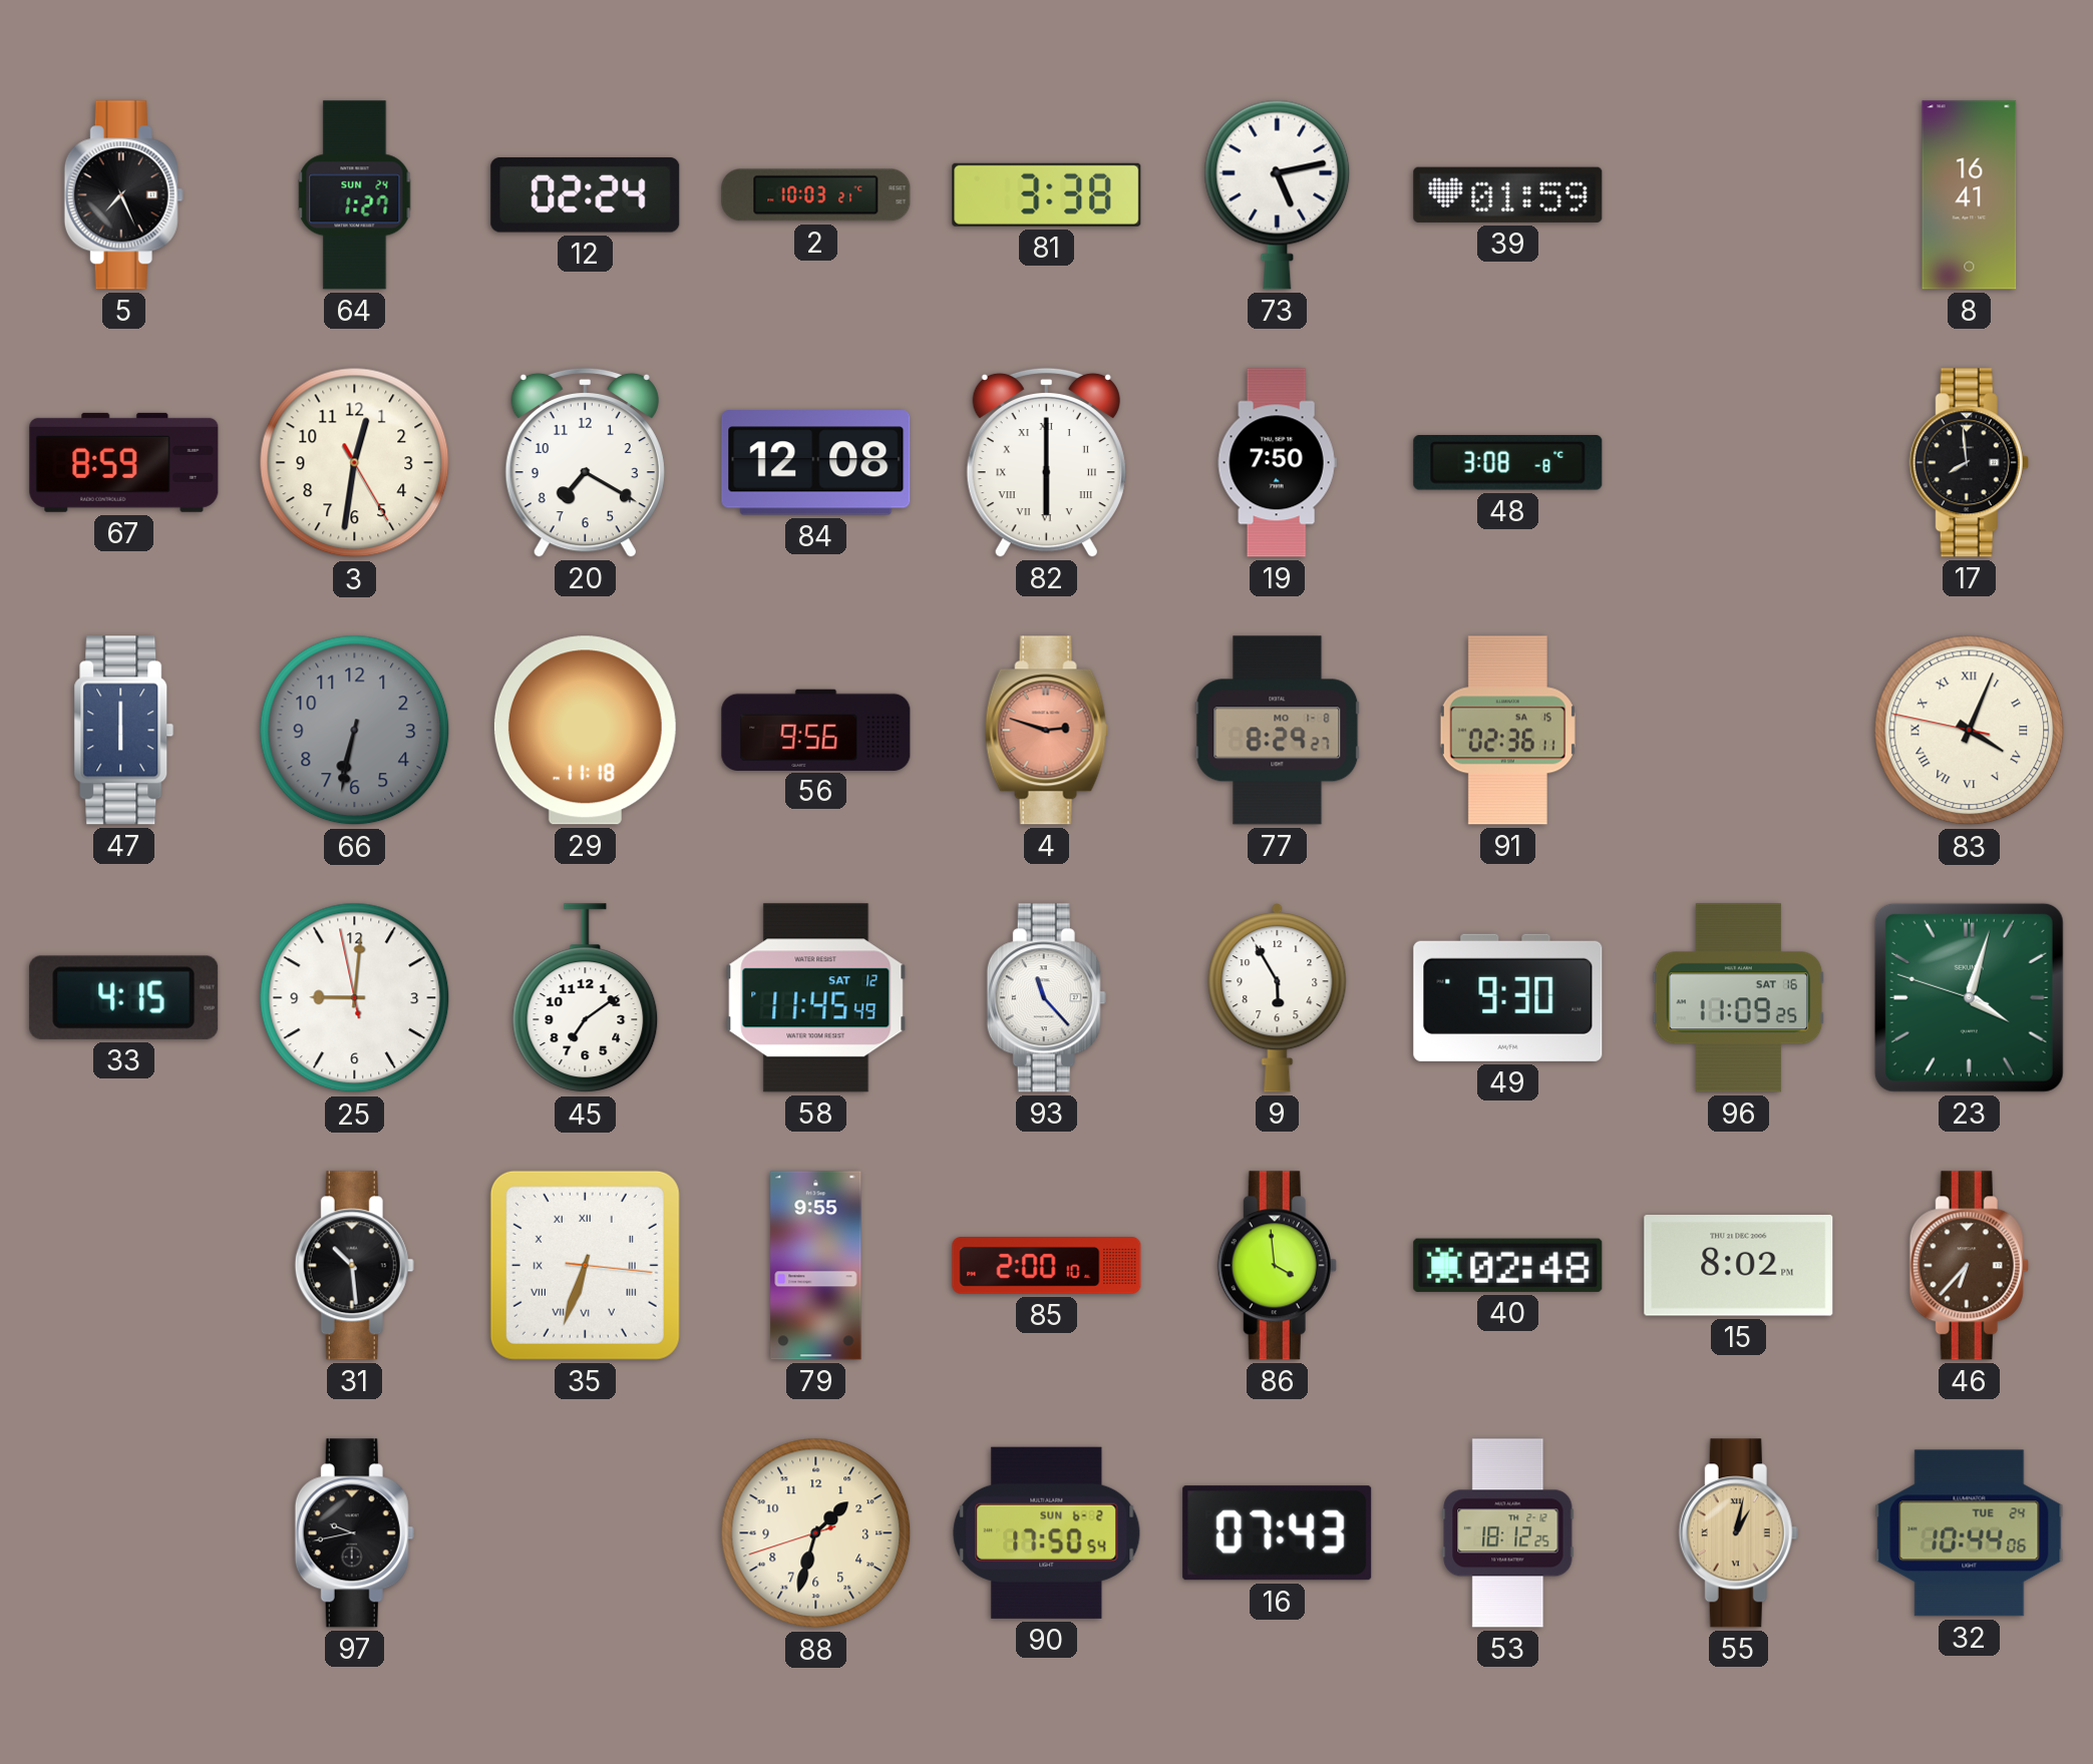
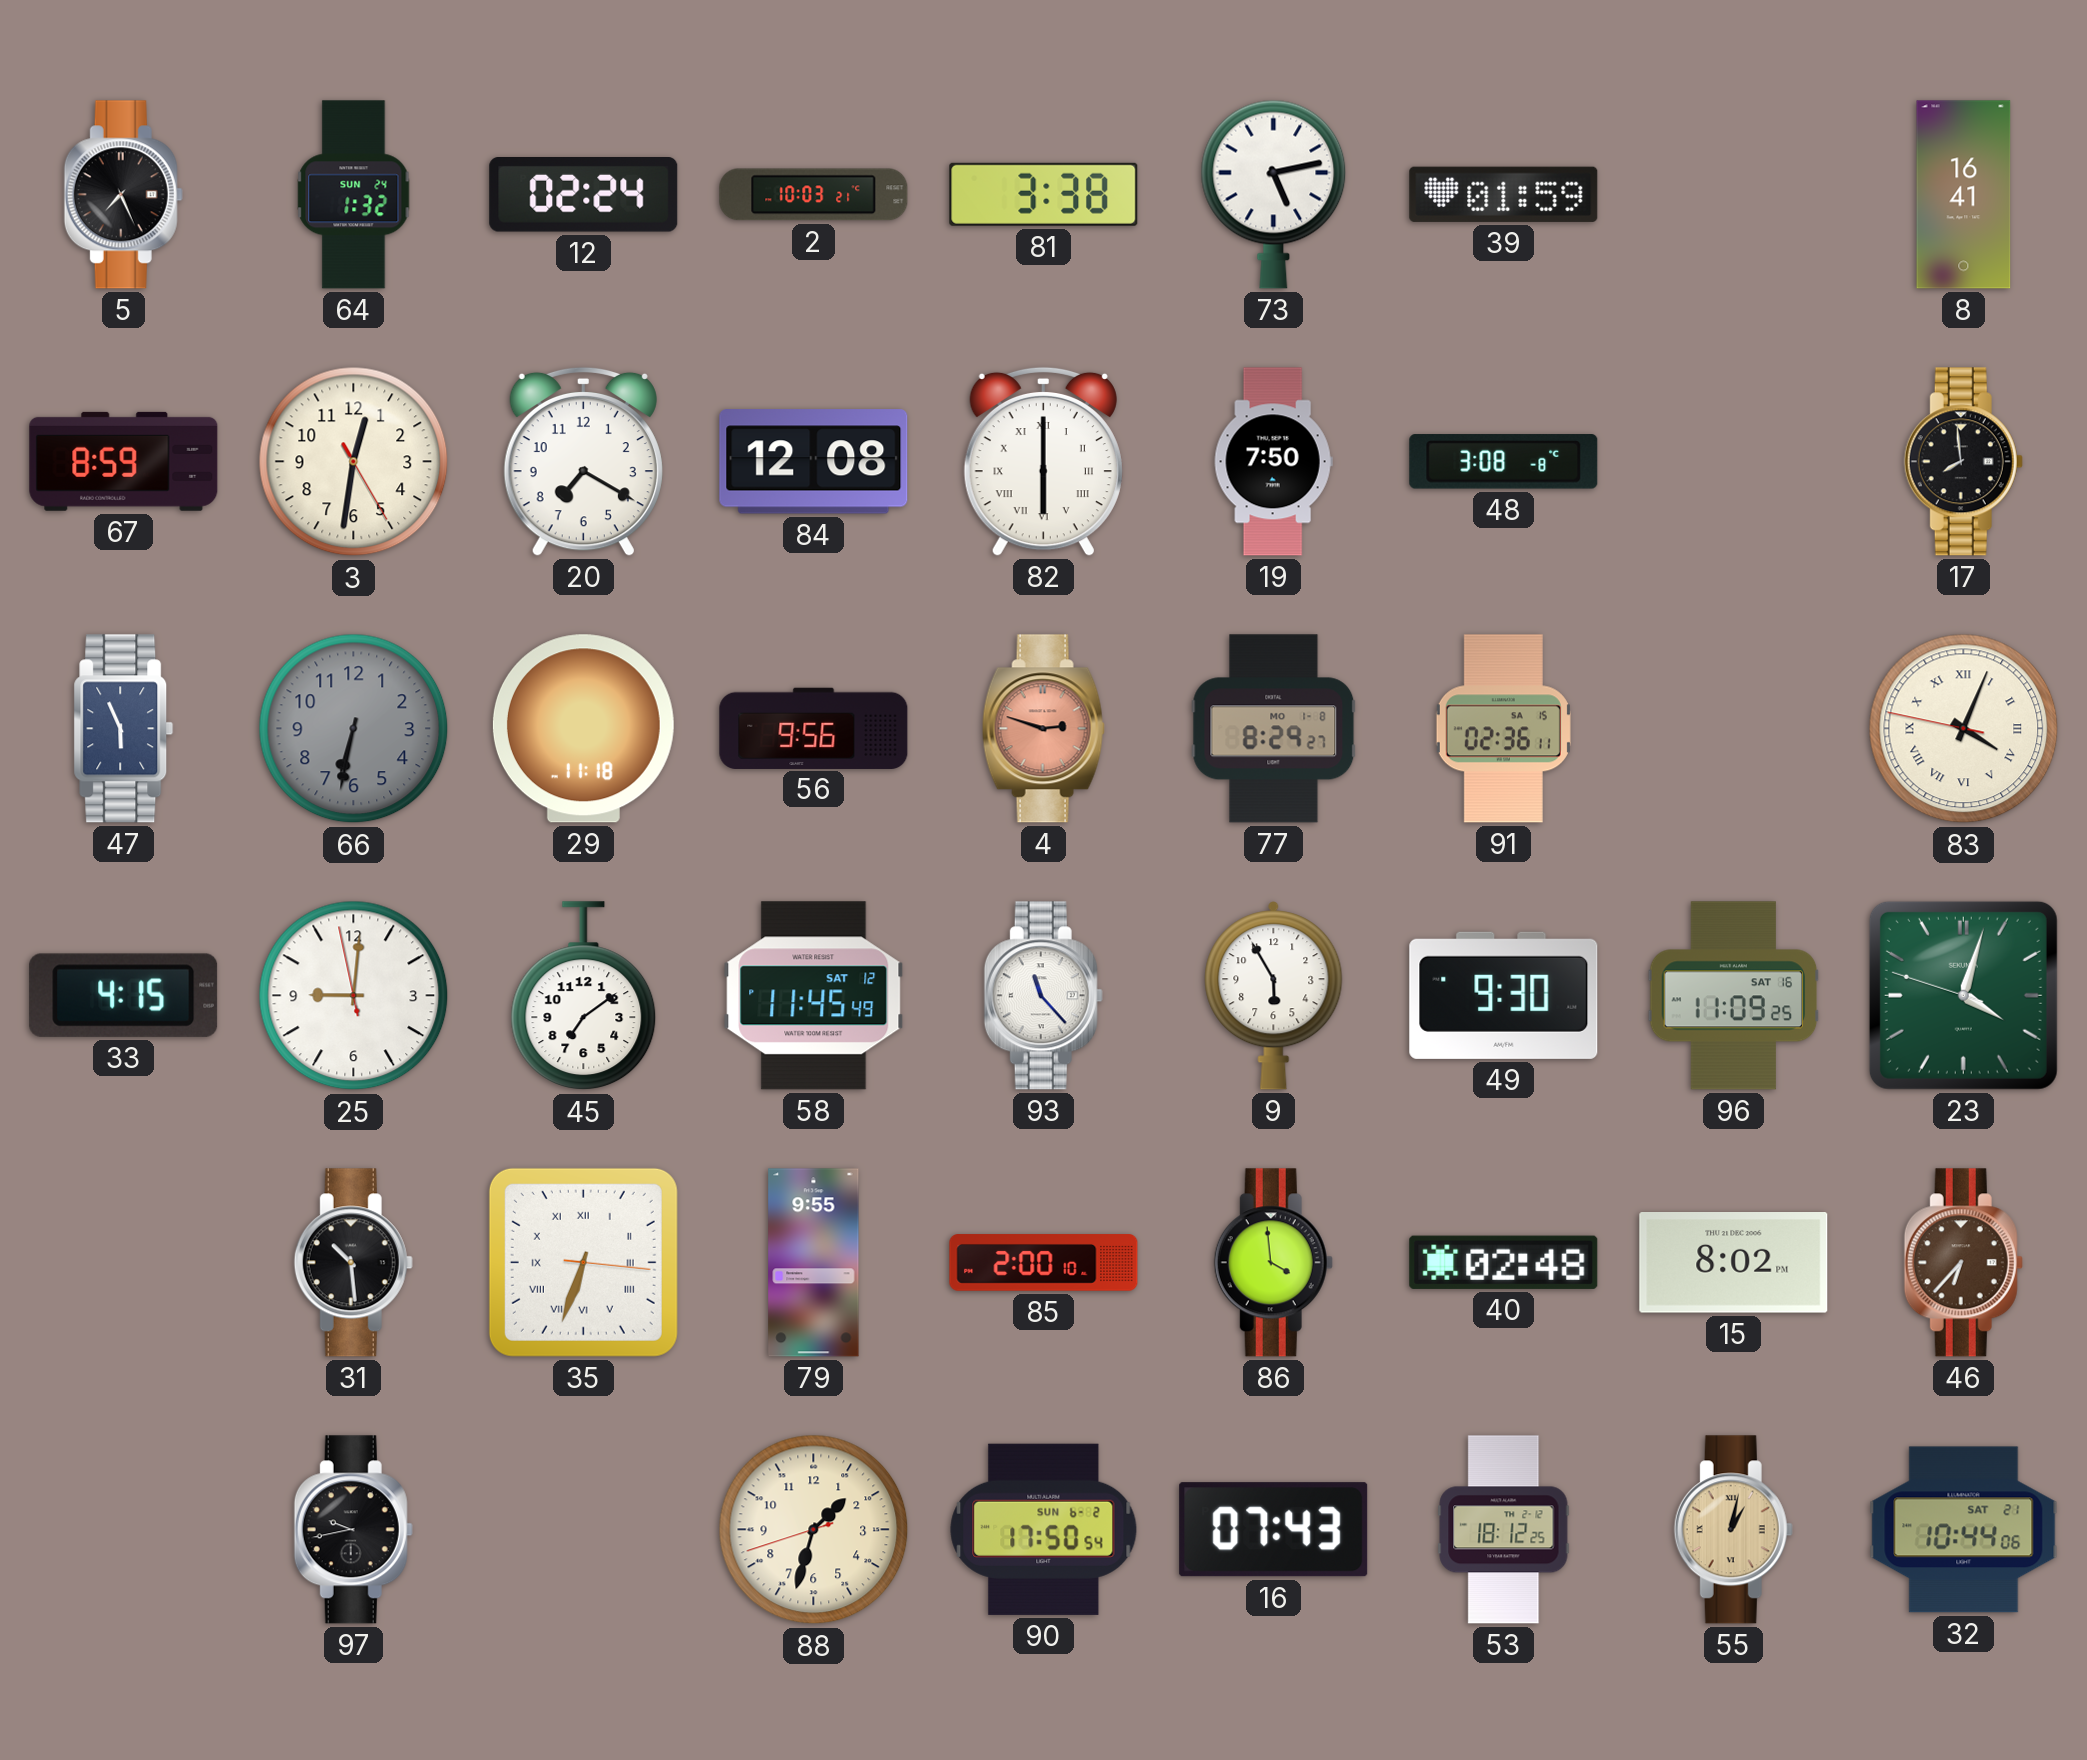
64: 1:27 -> 1:32
47: 6:00 -> 5:56
32 date: TUE 24 -> SAT 21
